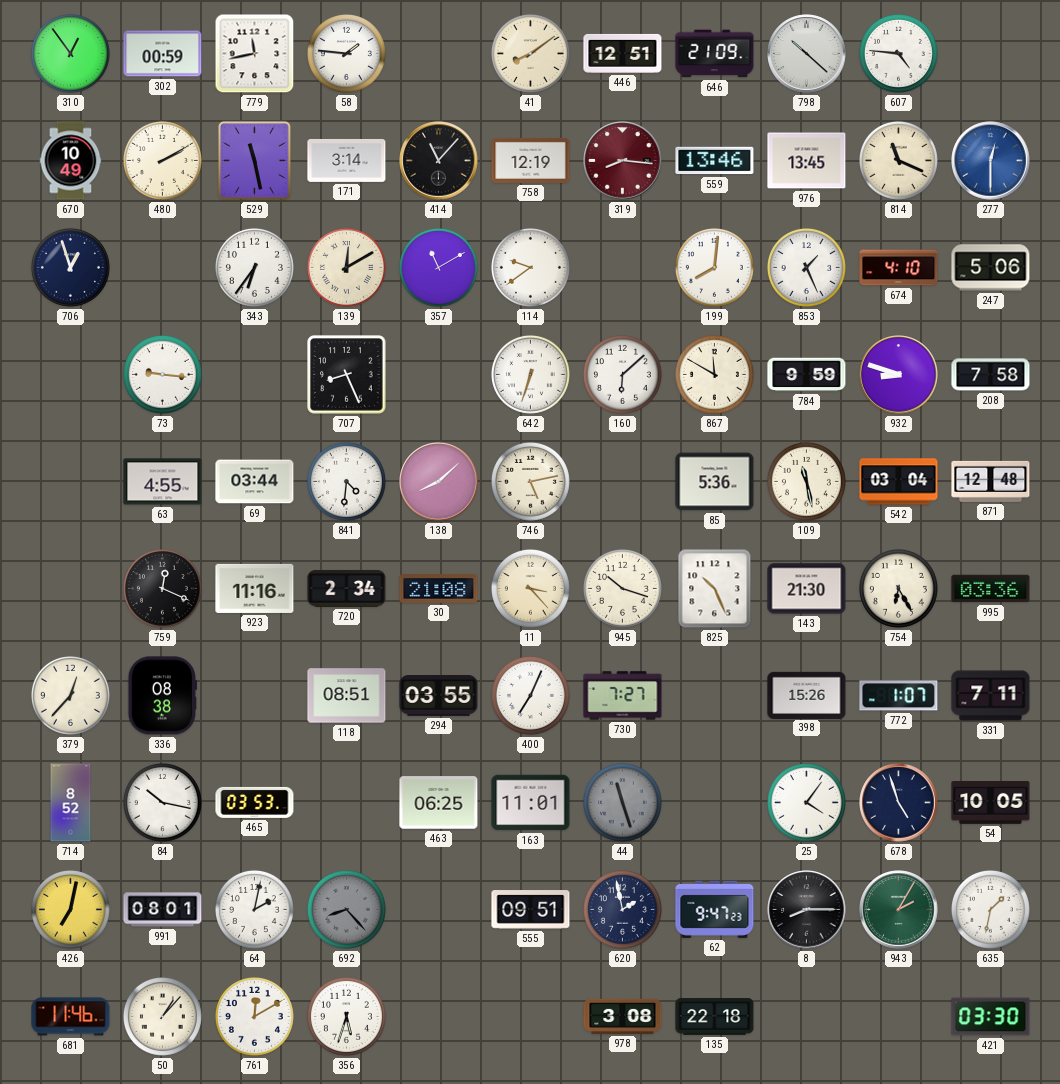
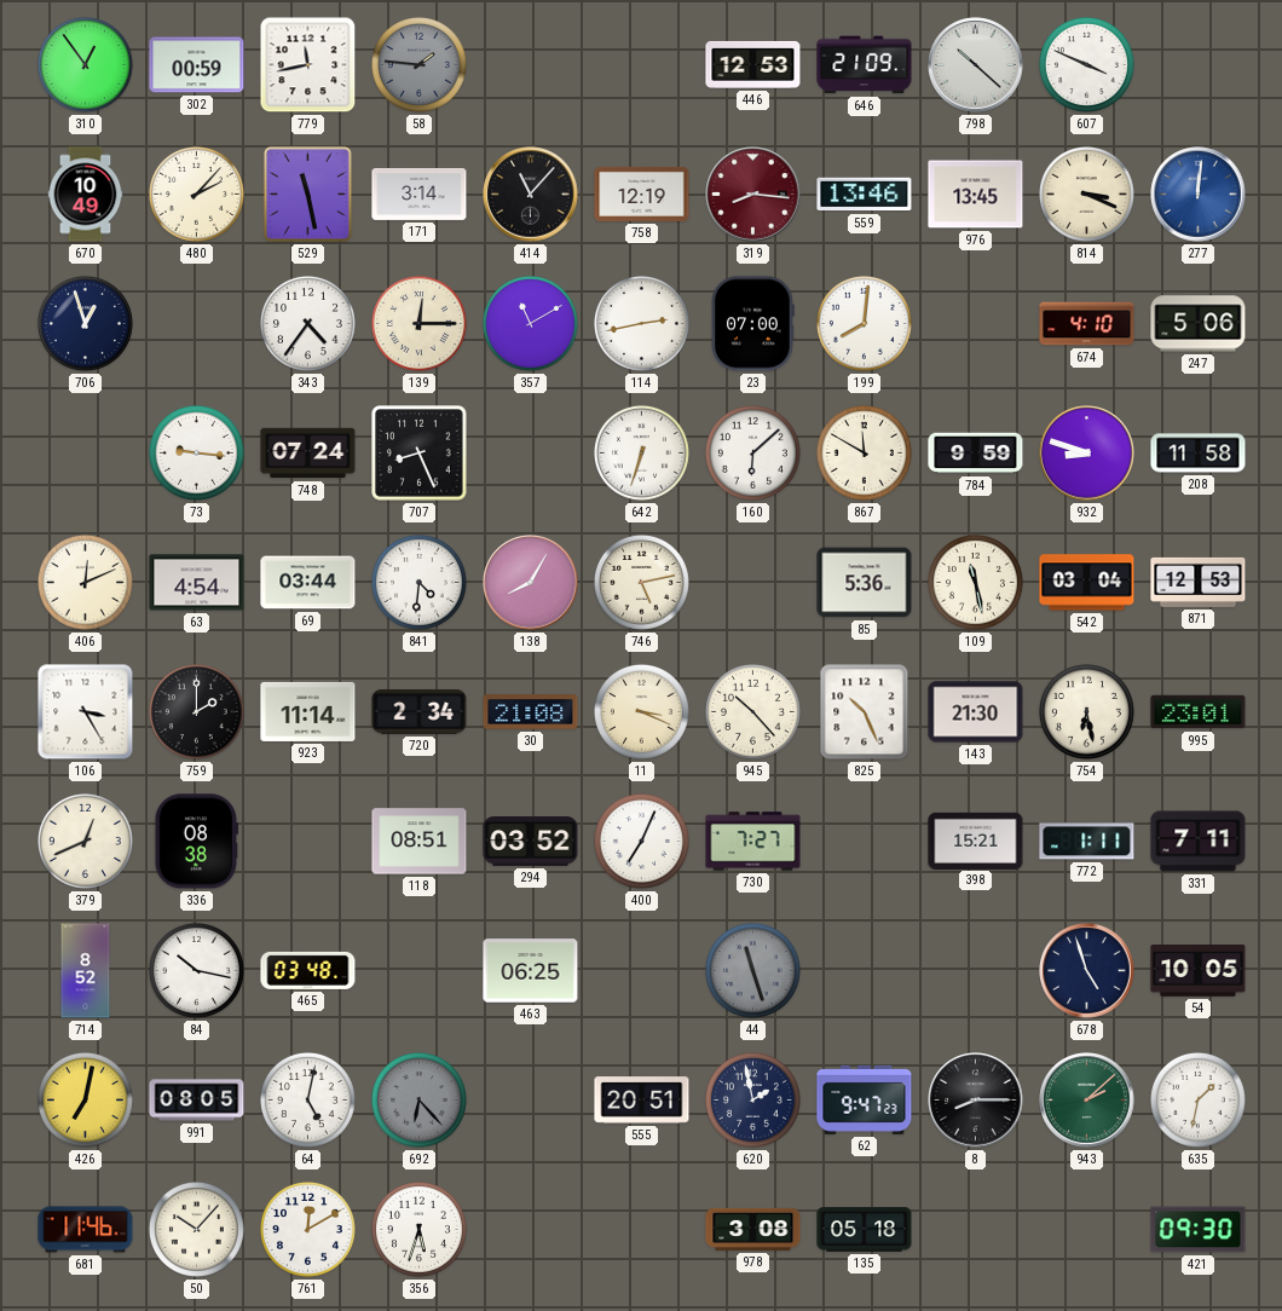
58 dial: white -> grey
41: 8:09 -> none
446: 12:51 -> 12:53
607: 4:46 -> 3:49
480: 2:10 -> 2:07
814: 11:19 -> 3:19
277: 12:30 -> 12:01
343: 6:36 -> 4:36
139: 12:10 -> 12:15
114: 9:39 -> 2:43
23: none -> 07:00
853: 1:26 -> none
748: none -> 07:24
208: 7:58 -> 11:58
406: none -> 12:11
63: 4:55 -> 4:54
138: 8:08 -> 8:05
871: 12:48 -> 12:53
106: none -> 3:25
759: 12:19 -> 2:00
923: 11:16 -> 11:14
11: 3:23 -> 3:19
945: 10:18 -> 10:23
754: 6:25 -> 6:28
995: 03:36 -> 23:01
379: 12:37 -> 12:41
294: 03:55 -> 03:52
398: 15:26 -> 15:21
772: 1:07 -> 1:11
465: 03:53 -> 03:48
163: 11:01 -> none
25: 4:06 -> none
991: 08:01 -> 08:05
64: 2:02 -> 5:02
692: 8:23 -> 6:23
555: 09:51 -> 20:51
943: 2:05 -> 2:08
50: 1:07 -> 10:07
135: 22:18 -> 05:18
421: 03:30 -> 09:30
